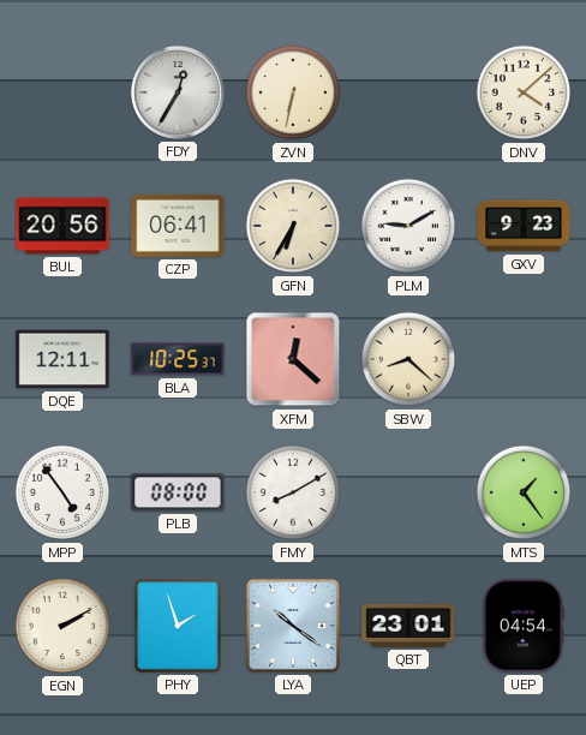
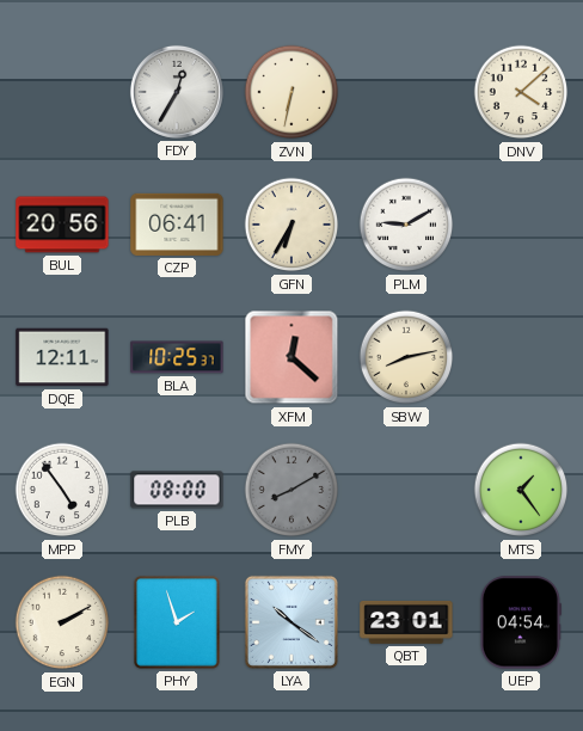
GXV: 9:23 -> none
SBW: 8:22 -> 8:13
FMY dial: white -> grey
